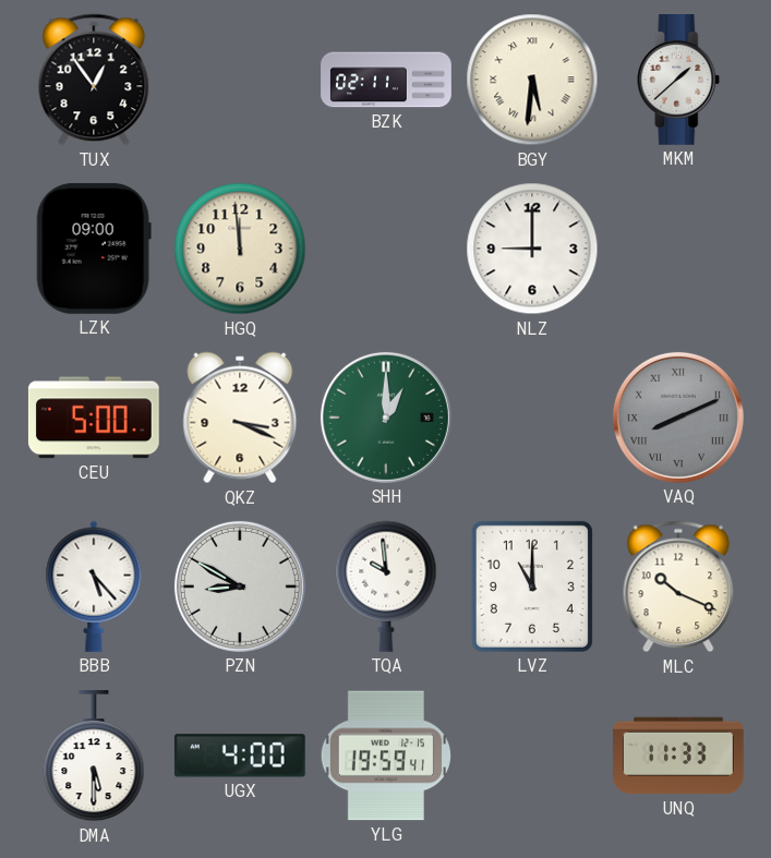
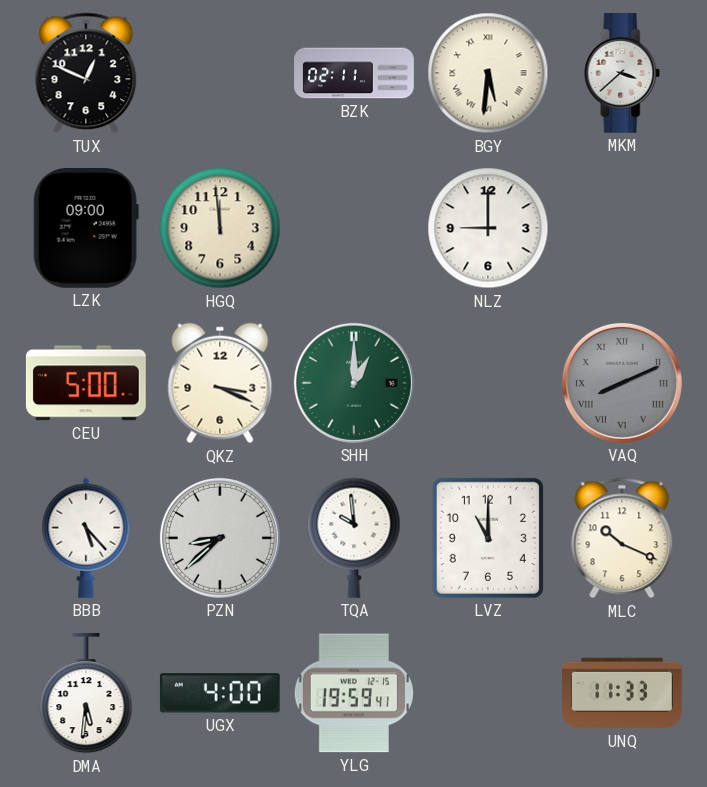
TUX: 12:54 -> 12:49
MKM: 1:38 -> 3:38
PZN: 8:50 -> 8:38
DMA: 5:30 -> 5:31
